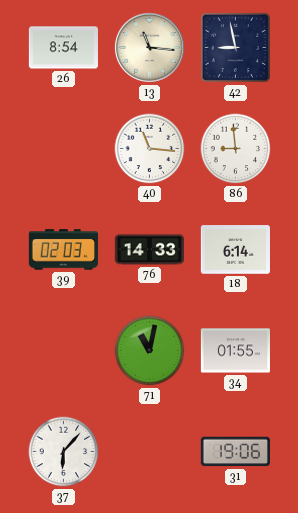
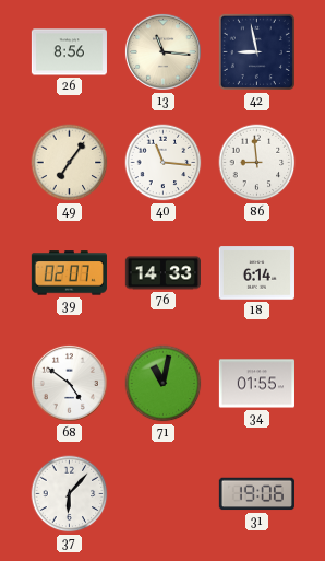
26: 8:54 -> 8:56
49: none -> 7:06
39: 02:03 -> 02:07
68: none -> 4:51
